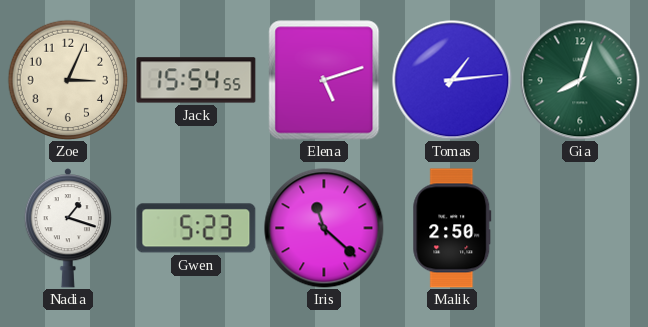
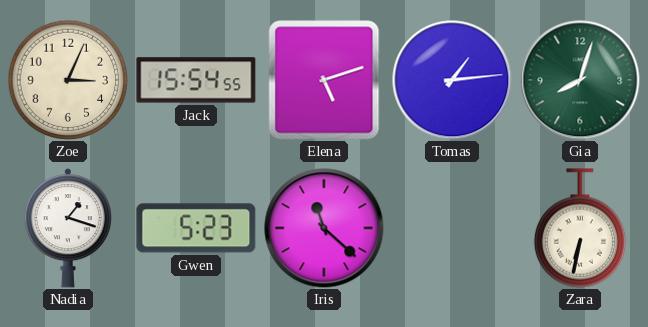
Malik: 2:50 -> none
Zara: none -> 6:32
